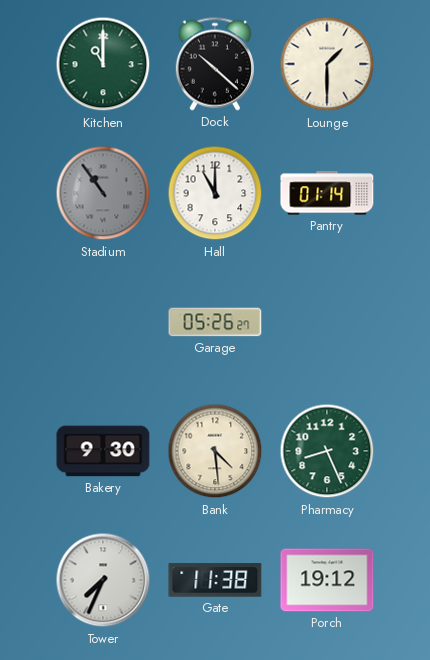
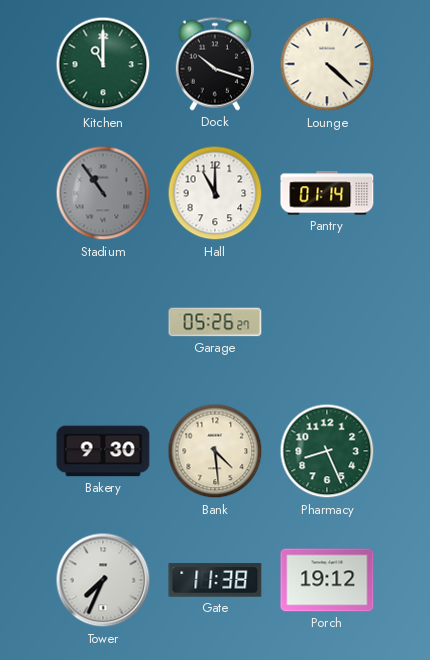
Dock: 10:22 -> 10:18
Lounge: 1:30 -> 4:22
